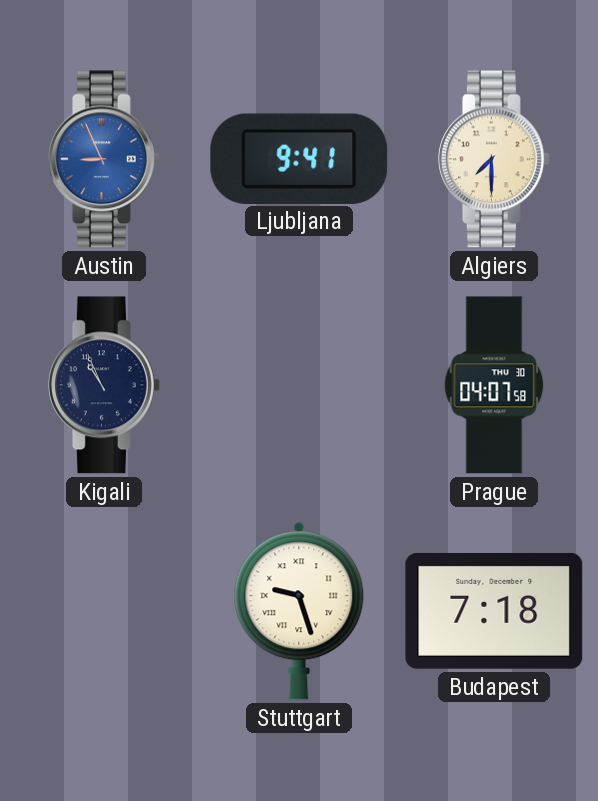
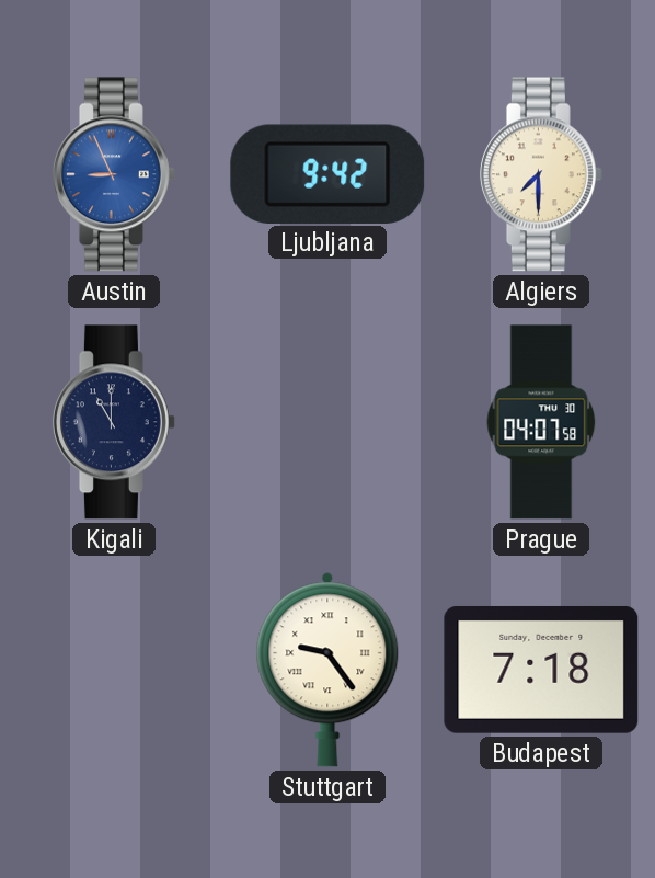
Ljubljana: 9:41 -> 9:42
Kigali: 10:56 -> 11:00
Stuttgart: 9:27 -> 9:24
